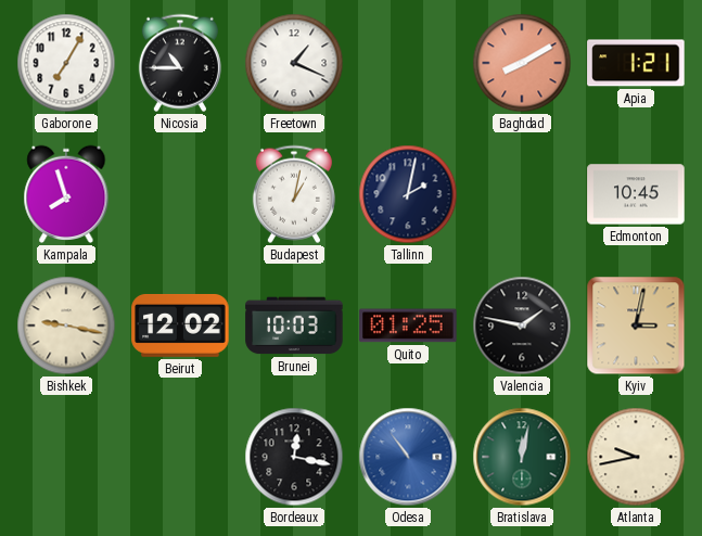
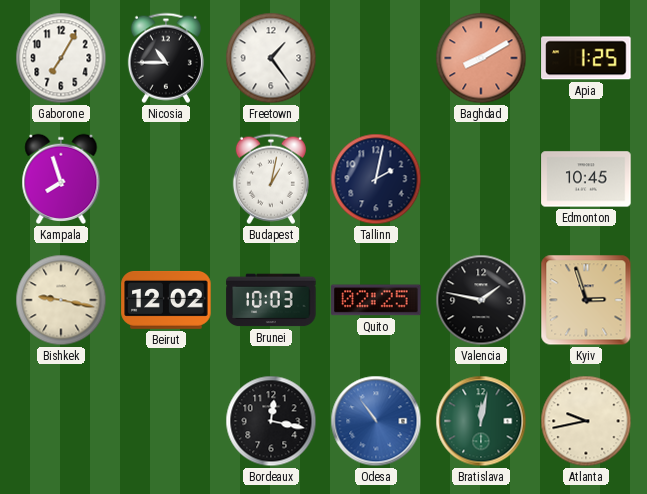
Freetown: 1:19 -> 1:24
Apia: 1:21 -> 1:25
Quito: 01:25 -> 02:25
Kyiv: 3:02 -> 2:57
